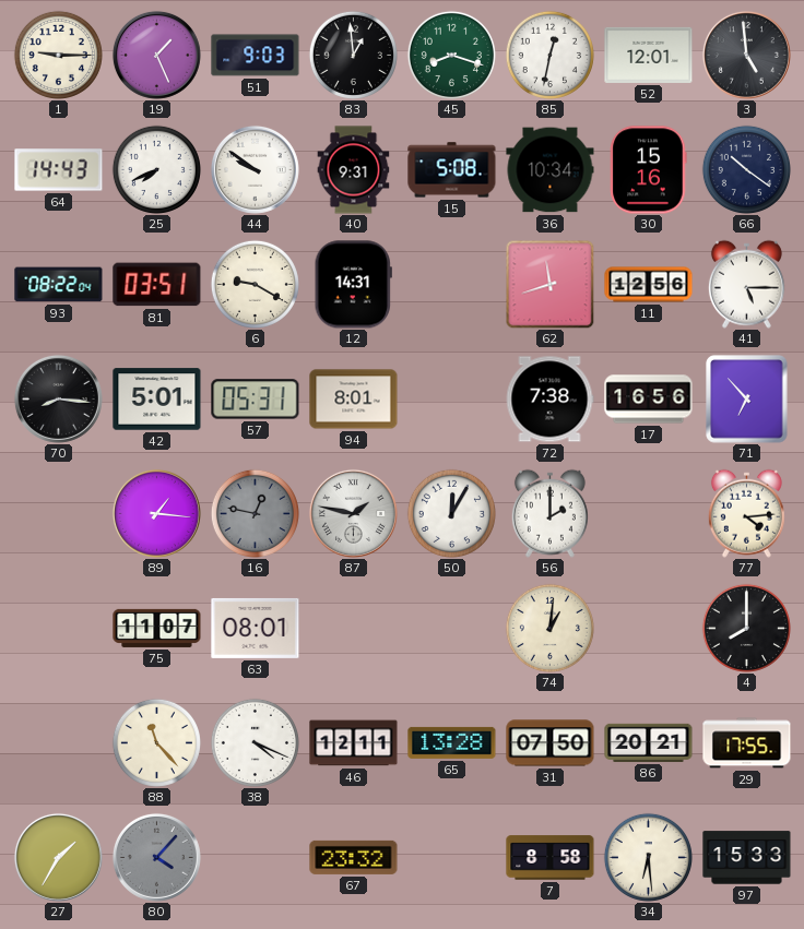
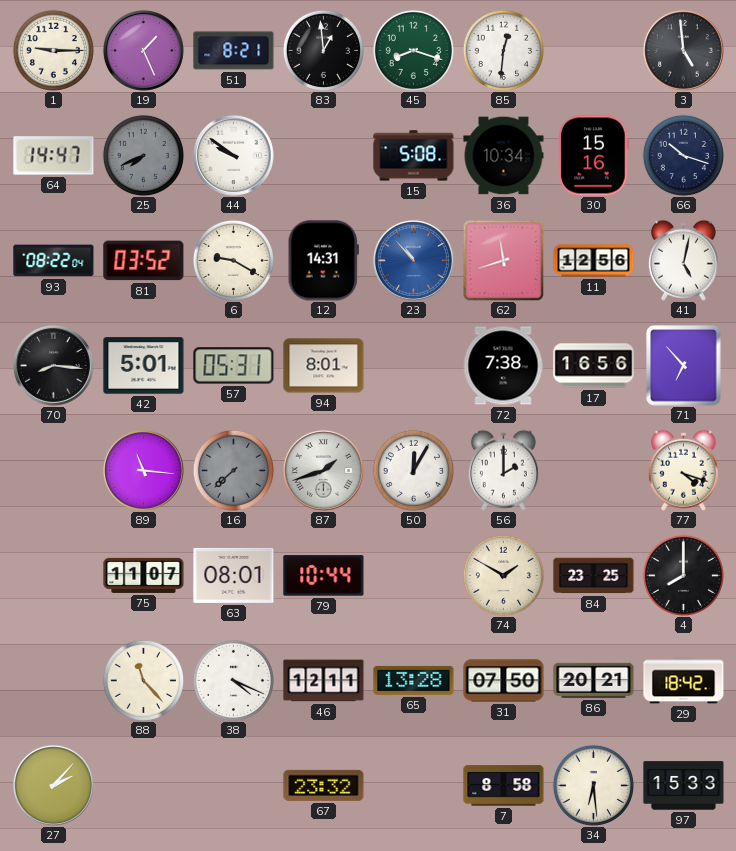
51: 9:03 -> 8:21
85: 12:32 -> 12:31
52: 12:01 -> none
64: 14:43 -> 14:47
25 dial: white -> grey
40: 9:31 -> none
66: 10:21 -> 10:18
81: 03:51 -> 03:52
23: none -> 10:53
41: 5:15 -> 5:02
89: 1:16 -> 11:16
16: 12:47 -> 7:38
87: 1:47 -> 1:42
77: 4:14 -> 4:18
79: none -> 10:44
74: 1:01 -> 1:50
84: none -> 23:25
29: 17:55 -> 18:42
27: 1:35 -> 2:07
80: 4:07 -> none
